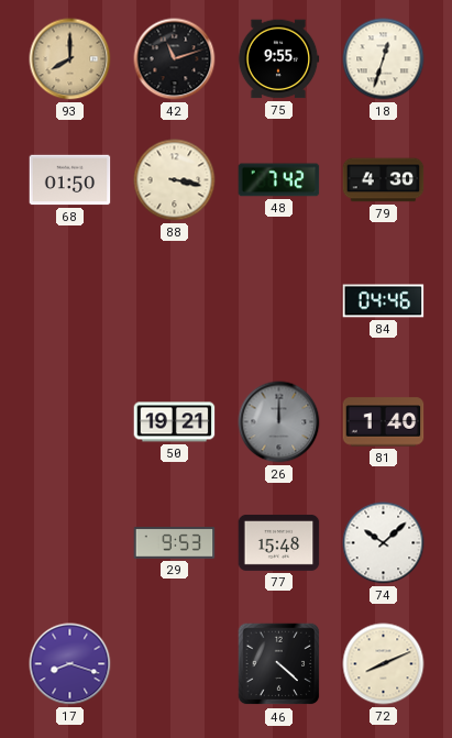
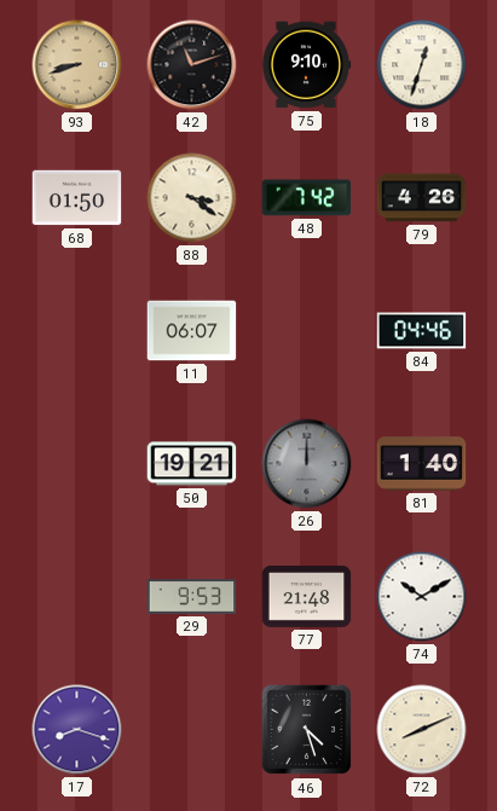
93: 8:00 -> 8:42
75: 9:55 -> 9:10
88: 3:17 -> 3:21
79: 4:30 -> 4:26
11: none -> 06:07
77: 15:48 -> 21:48
74: 10:08 -> 10:10
46: 4:22 -> 4:27
